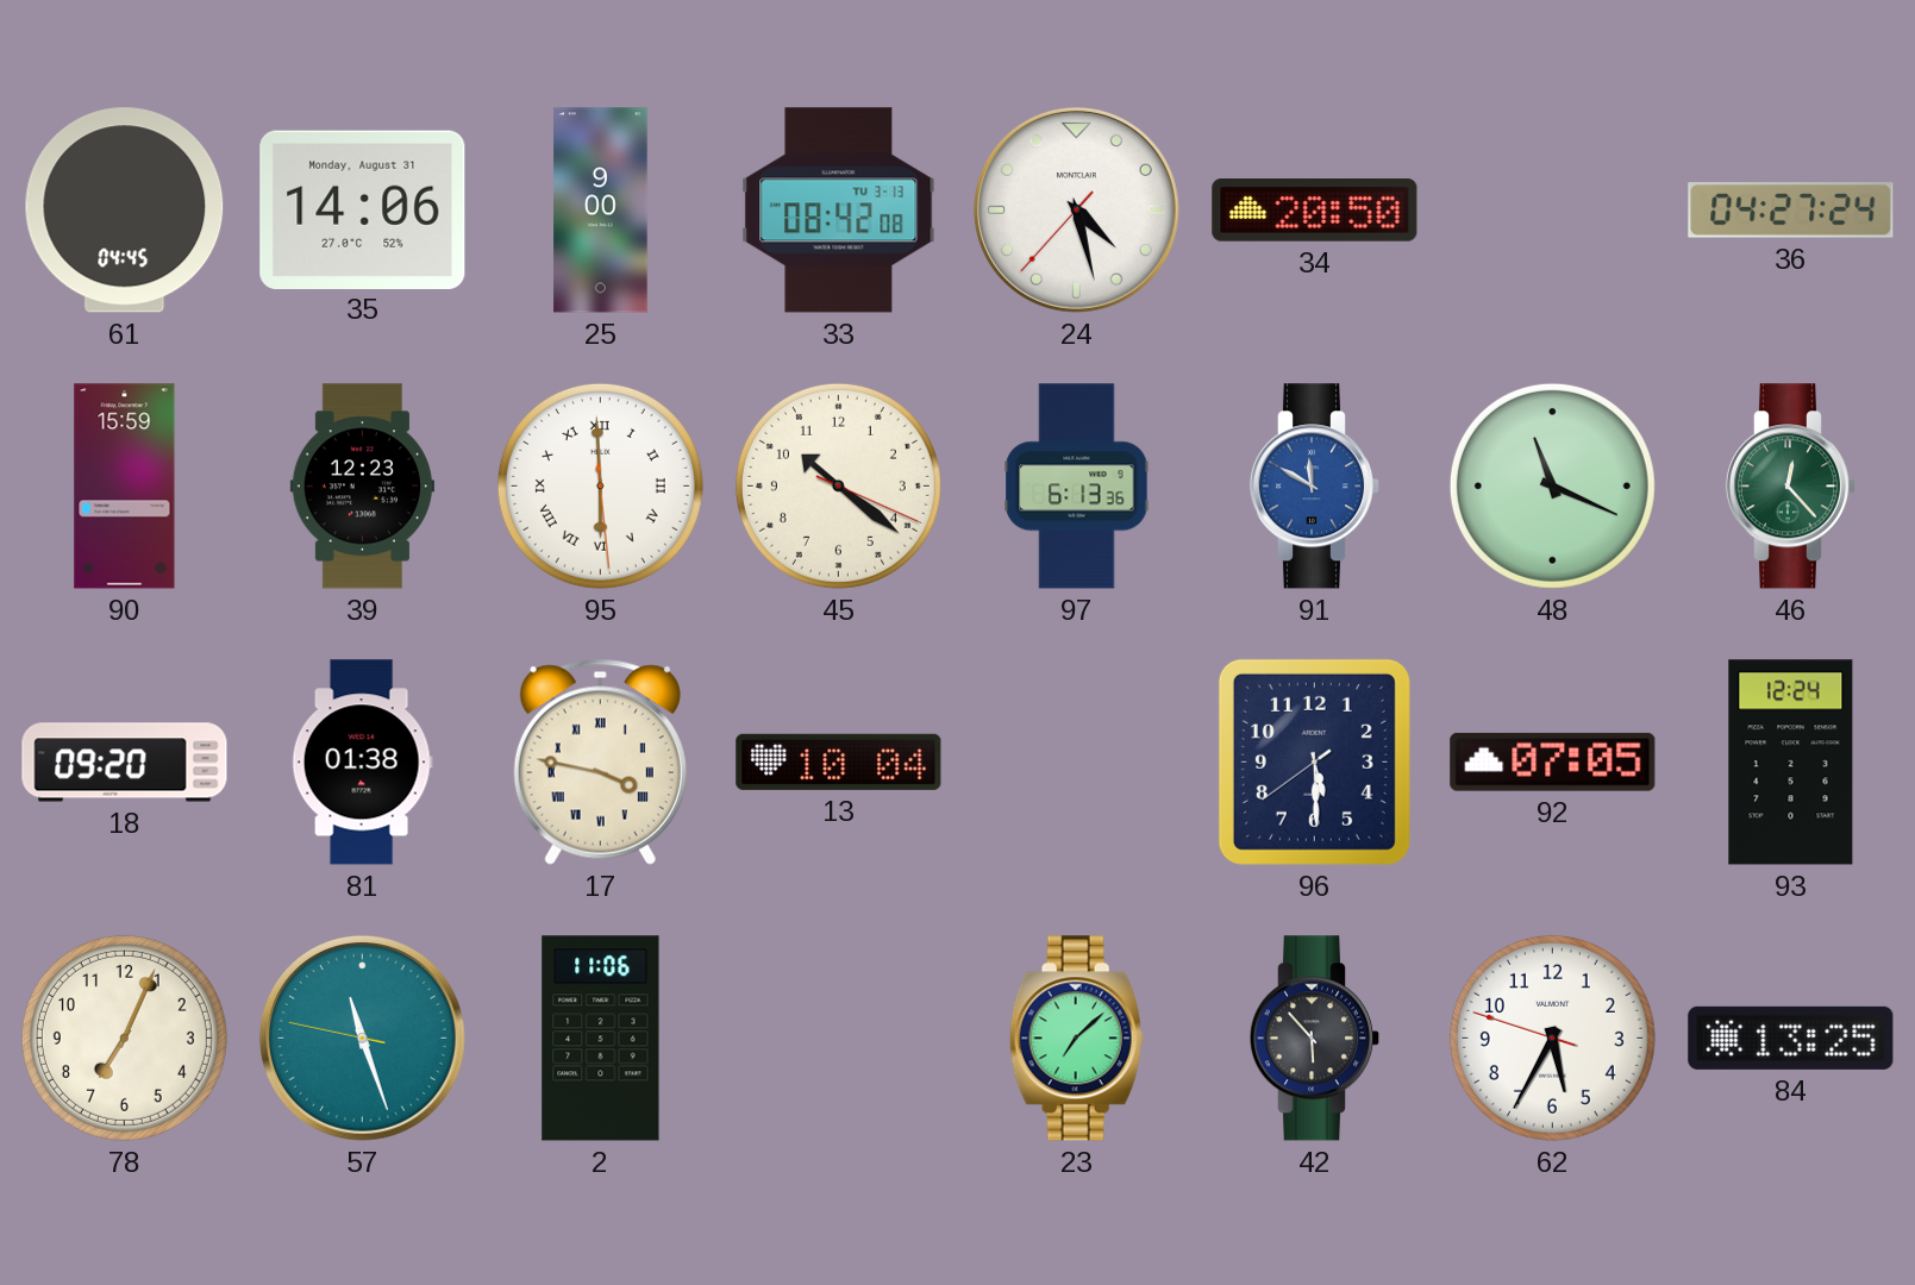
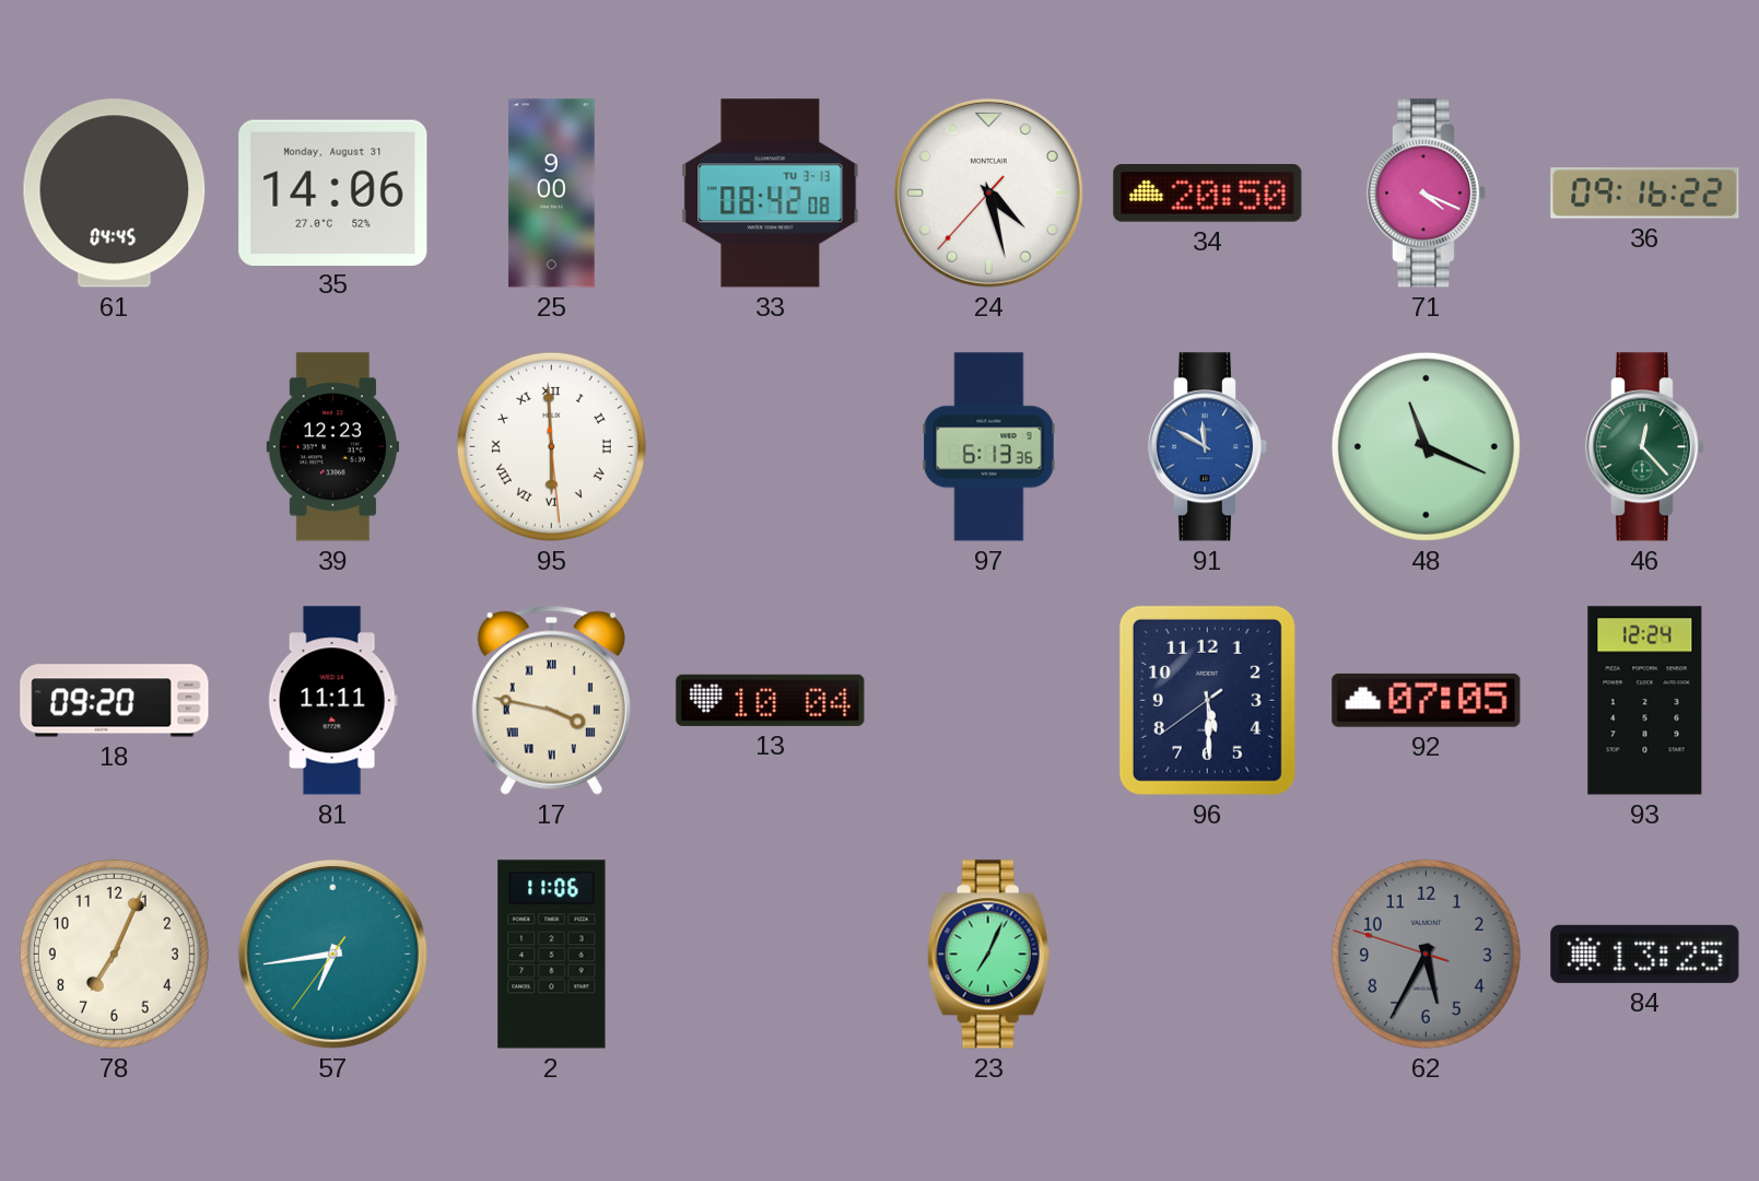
71: none -> 4:19
36: 04:27 -> 09:16
90: 15:59 -> none
45: 10:21 -> none
81: 01:38 -> 11:11
57: 11:26 -> 6:43
23: 7:08 -> 7:04
42: 5:53 -> none
62 dial: white -> grey
